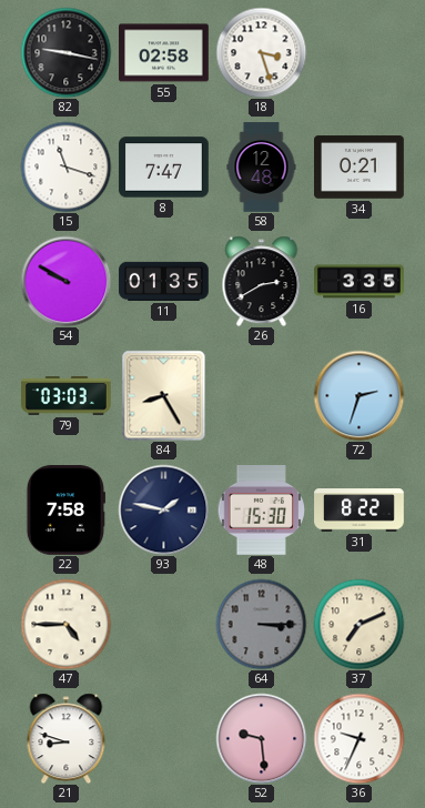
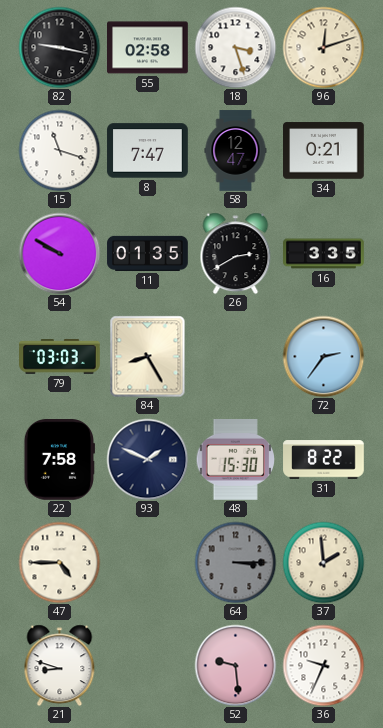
96: none -> 12:12
58: 12:48 -> 12:47
72: 2:33 -> 2:36
93: 1:47 -> 1:49
37: 7:11 -> 1:59
